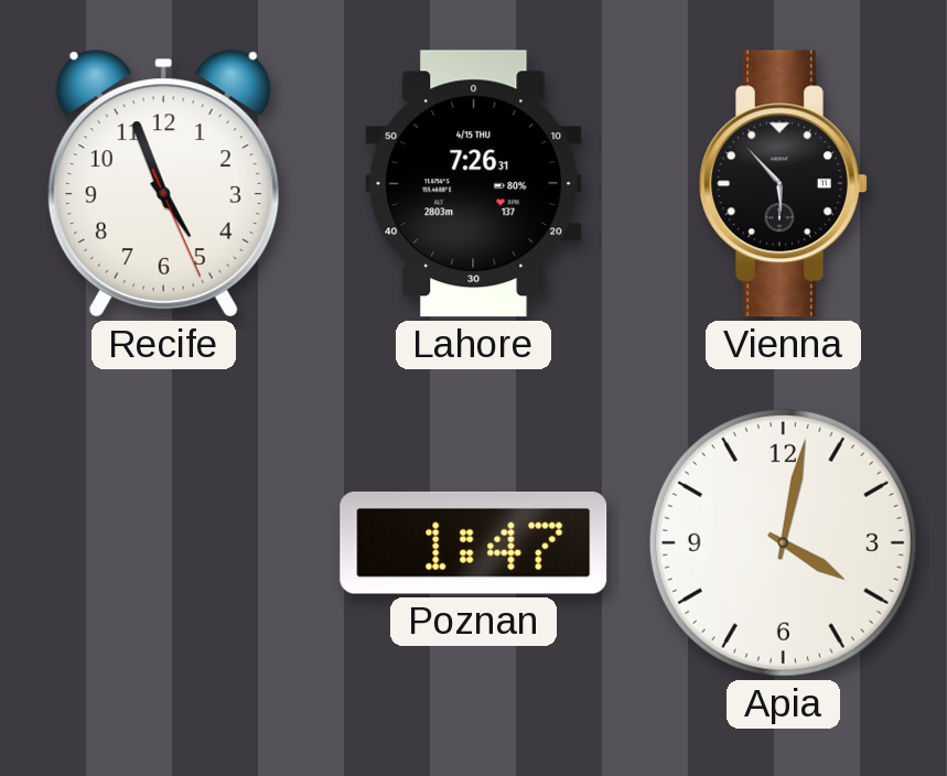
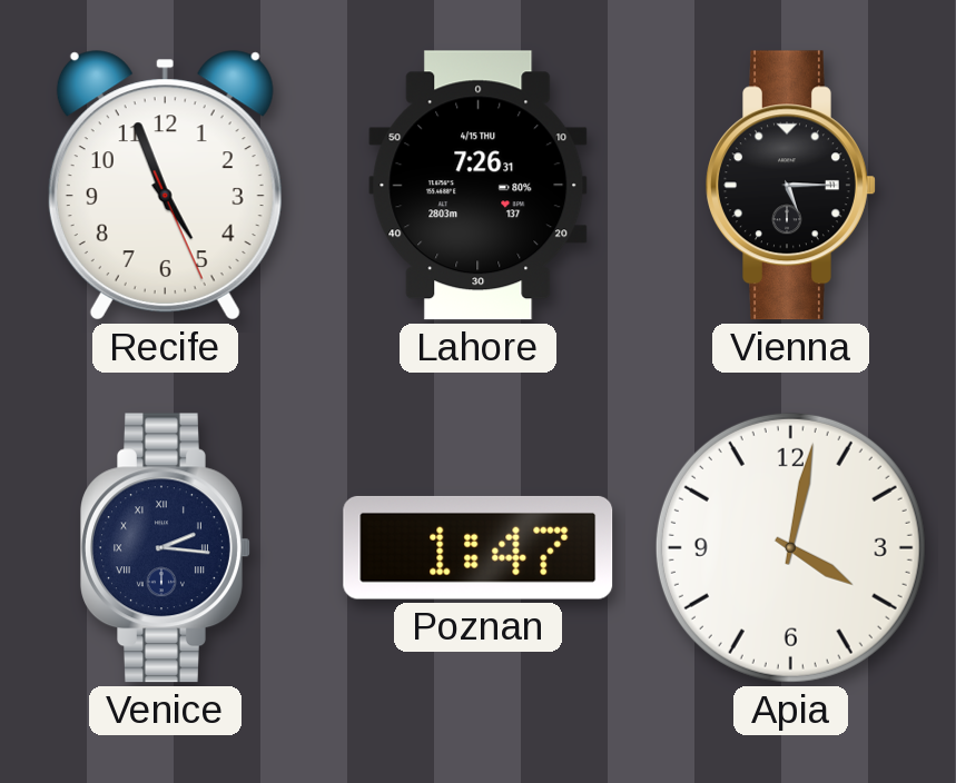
Vienna: 5:53 -> 5:15
Venice: none -> 2:16
